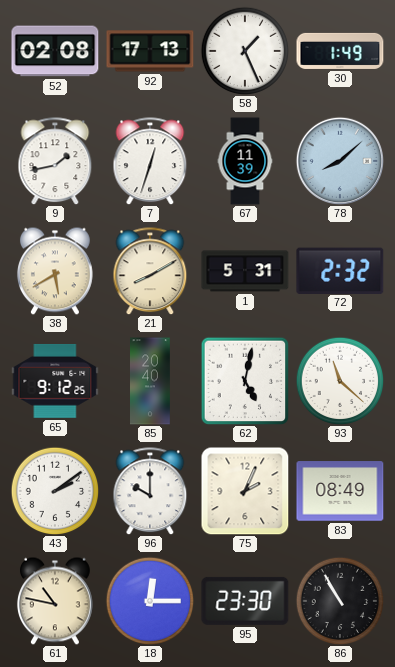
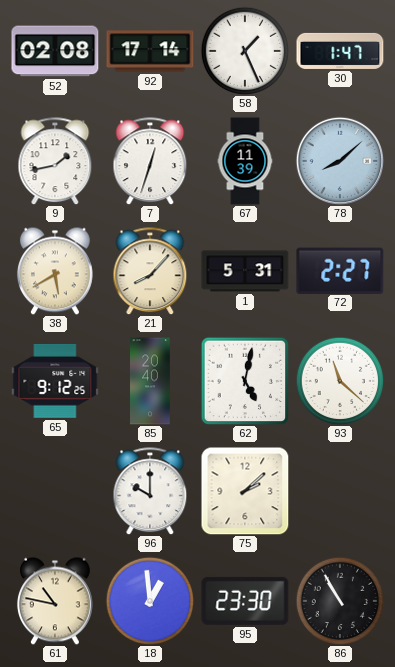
92: 17:13 -> 17:14
30: 1:49 -> 1:47
21: 8:10 -> 8:07
72: 2:32 -> 2:27
43: 2:09 -> none
75: 2:04 -> 2:08
83: 08:49 -> none
18: 12:15 -> 12:59
